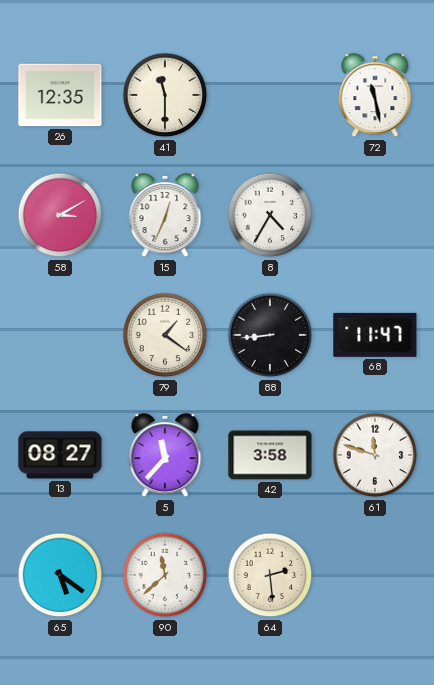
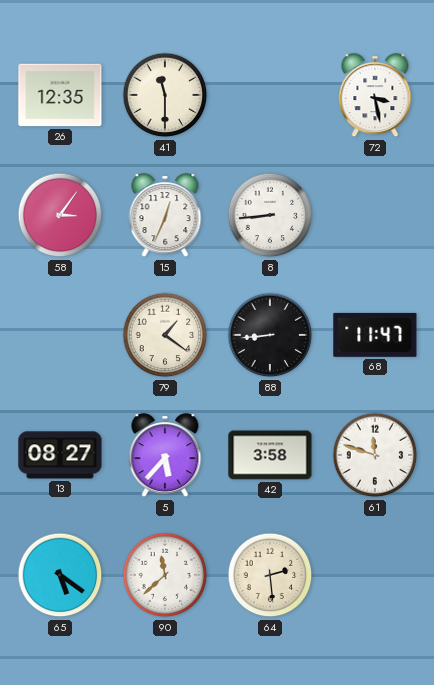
72: 11:28 -> 3:28
58: 3:10 -> 3:06
8: 4:35 -> 8:44
5: 11:37 -> 5:37
